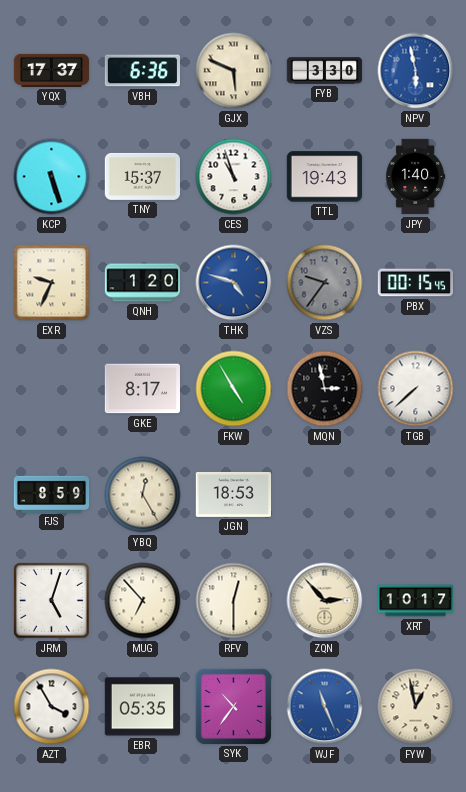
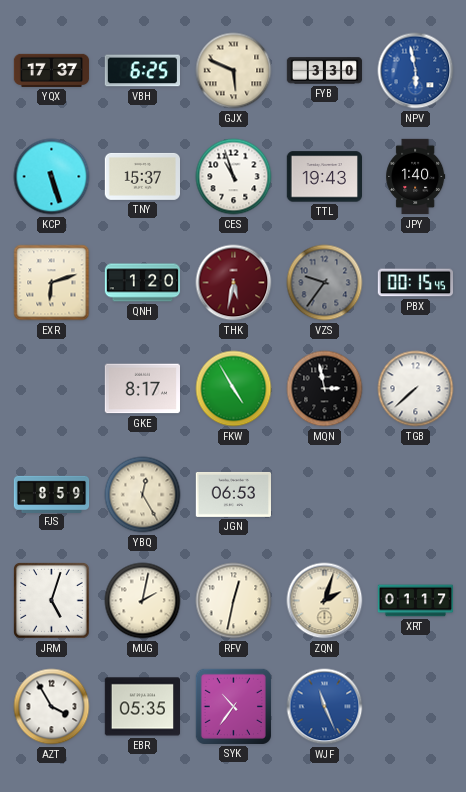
VBH: 6:36 -> 6:25
EXR: 9:34 -> 6:12
THK: 4:48 -> 5:32
THK dial: blue -> burgundy
JGN: 18:53 -> 06:53
MUG: 6:53 -> 2:02
RFV: 12:30 -> 12:32
ZQN: 2:53 -> 2:03
XRT: 10:17 -> 01:17
FYW: 12:58 -> none
